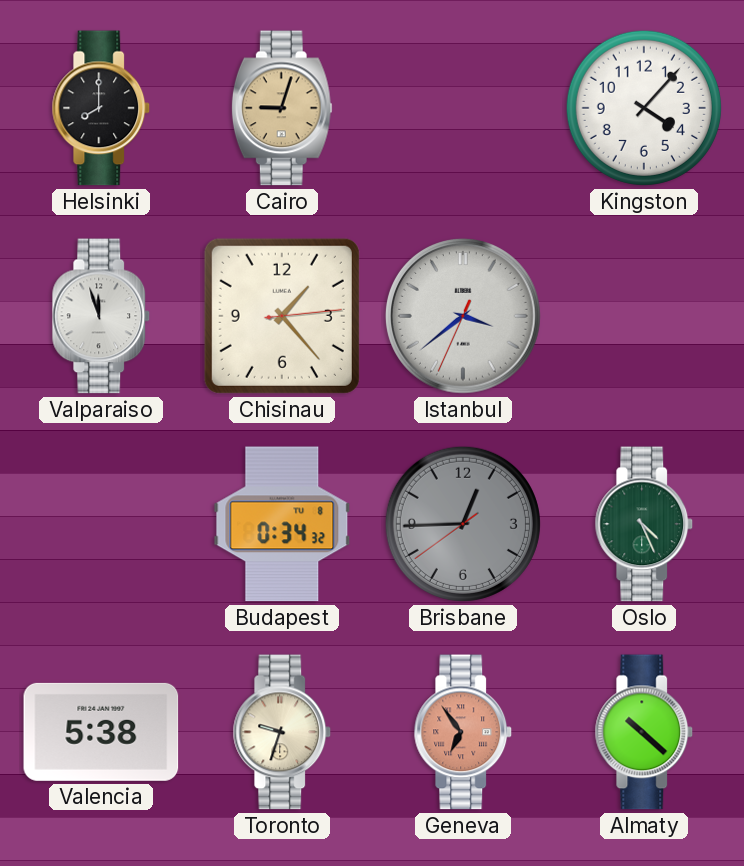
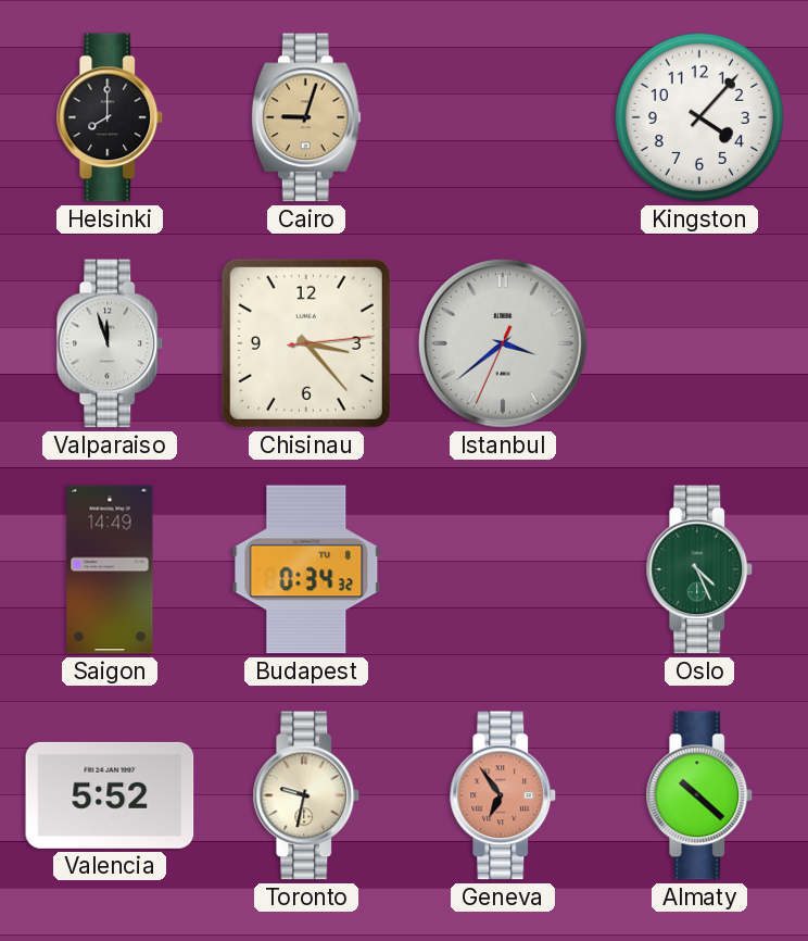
Chisinau: 1:23 -> 3:23
Saigon: none -> 14:49
Brisbane: 12:44 -> none
Valencia: 5:38 -> 5:52
Toronto: 9:33 -> 9:32
